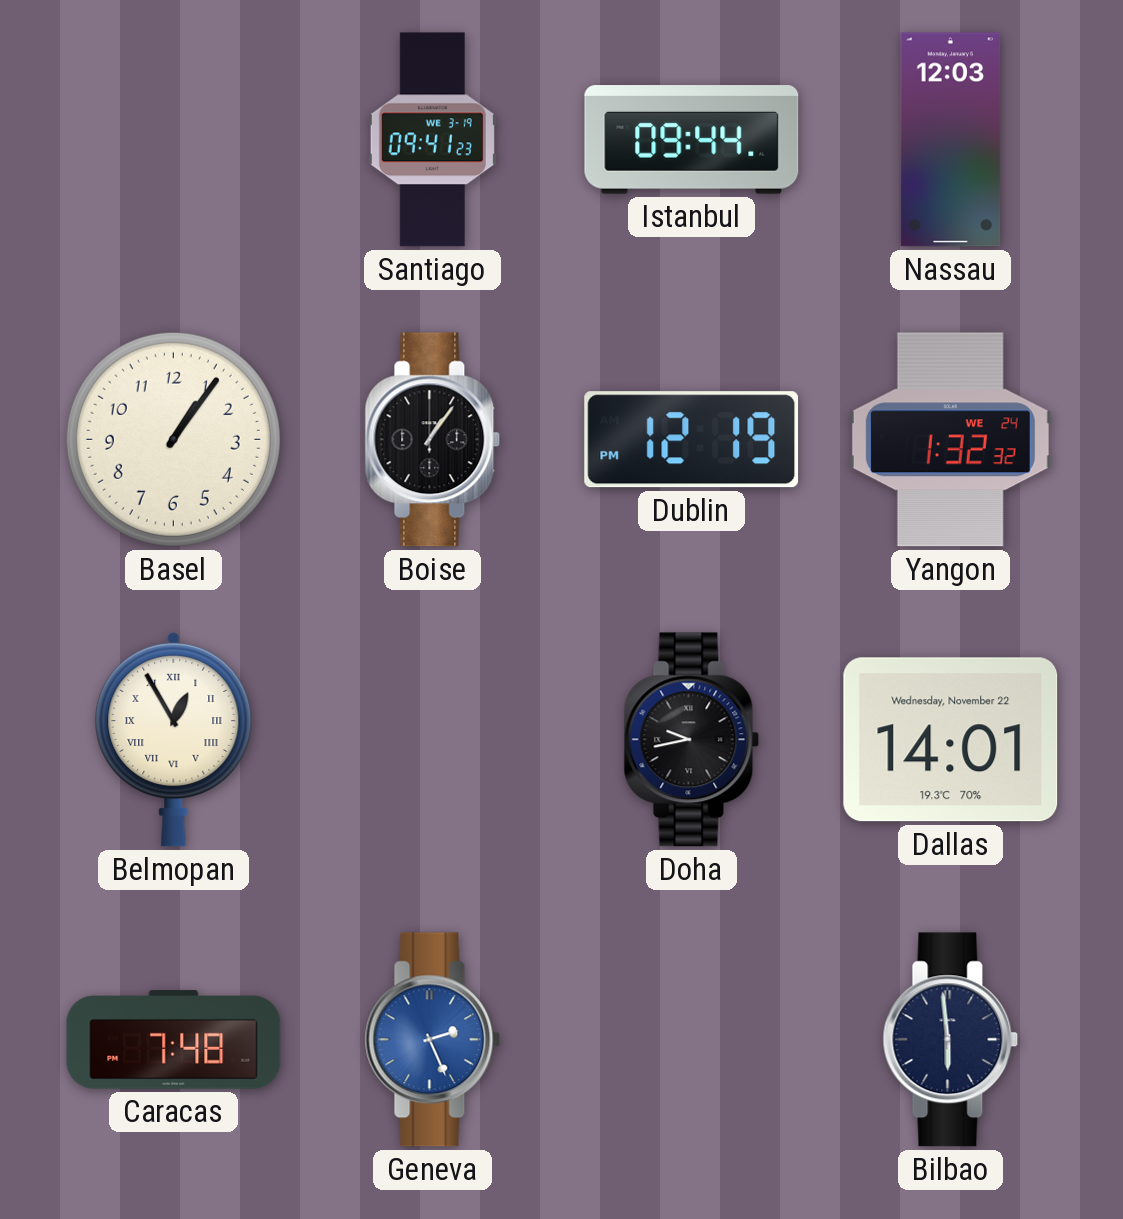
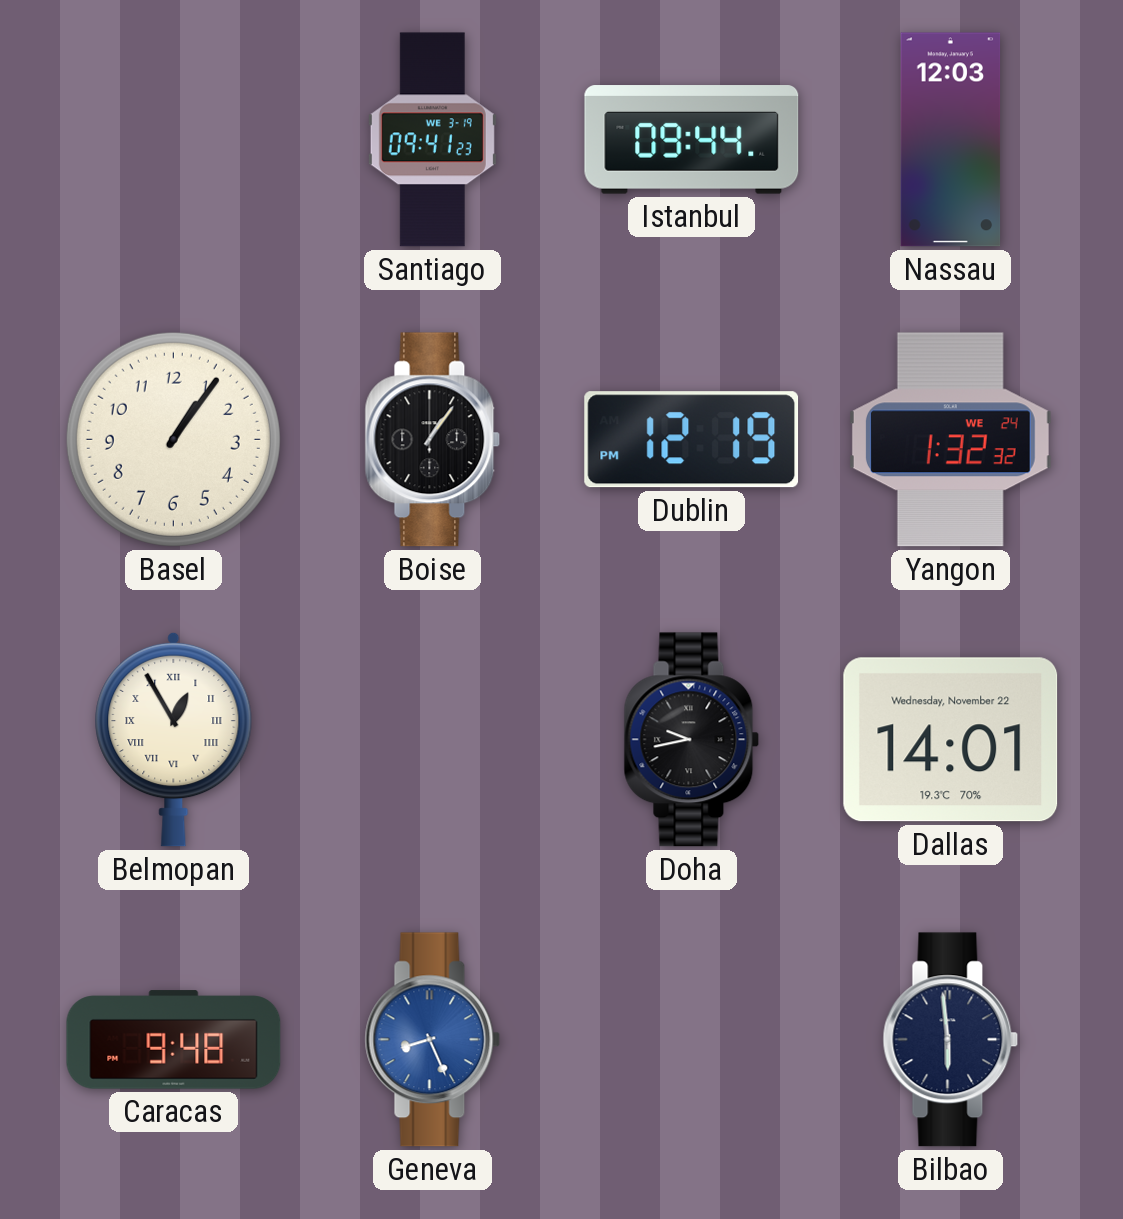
Caracas: 7:48 -> 9:48
Geneva: 2:26 -> 8:26
